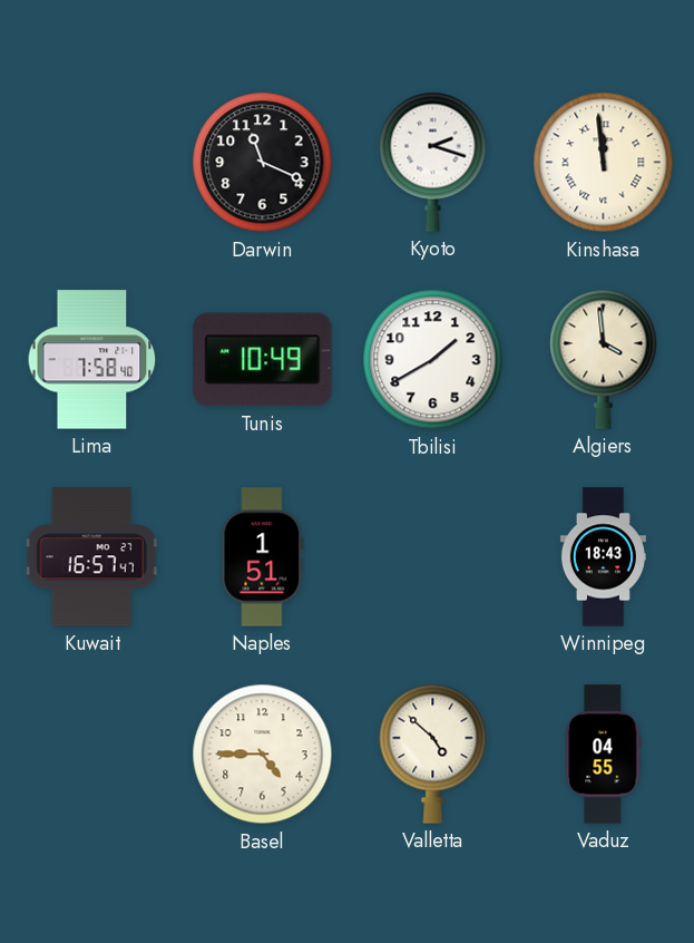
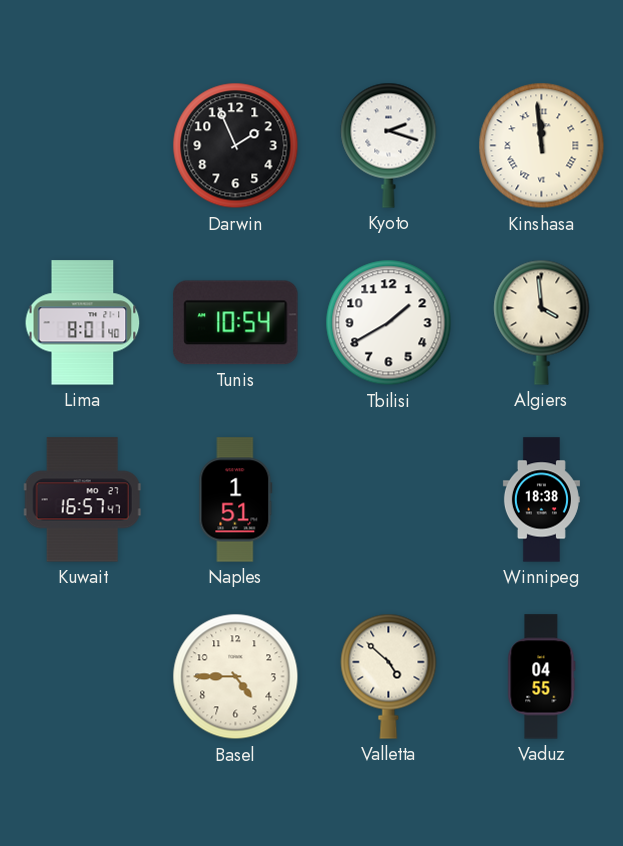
Darwin: 11:19 -> 1:56
Lima: 7:58 -> 8:01
Tunis: 10:49 -> 10:54
Winnipeg: 18:43 -> 18:38
